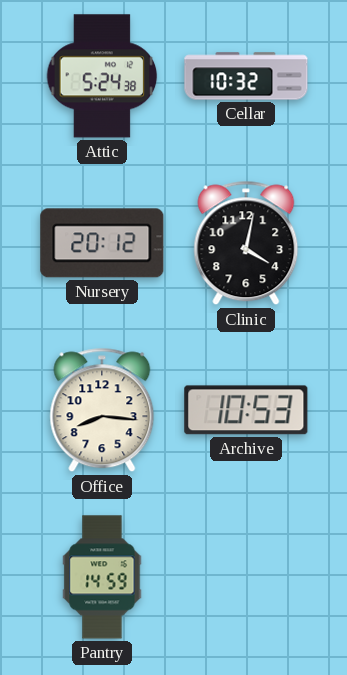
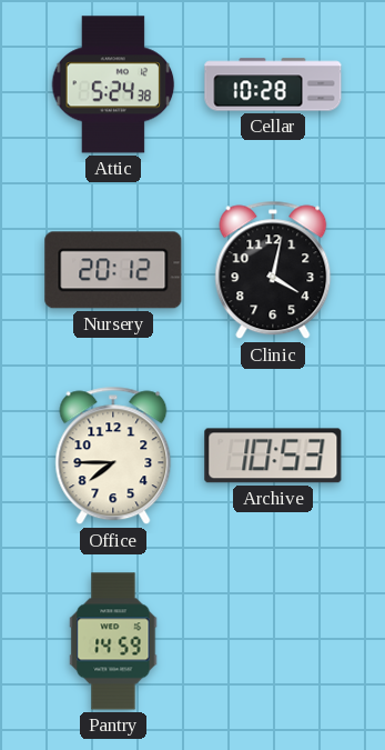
Cellar: 10:32 -> 10:28
Office: 8:16 -> 7:45
